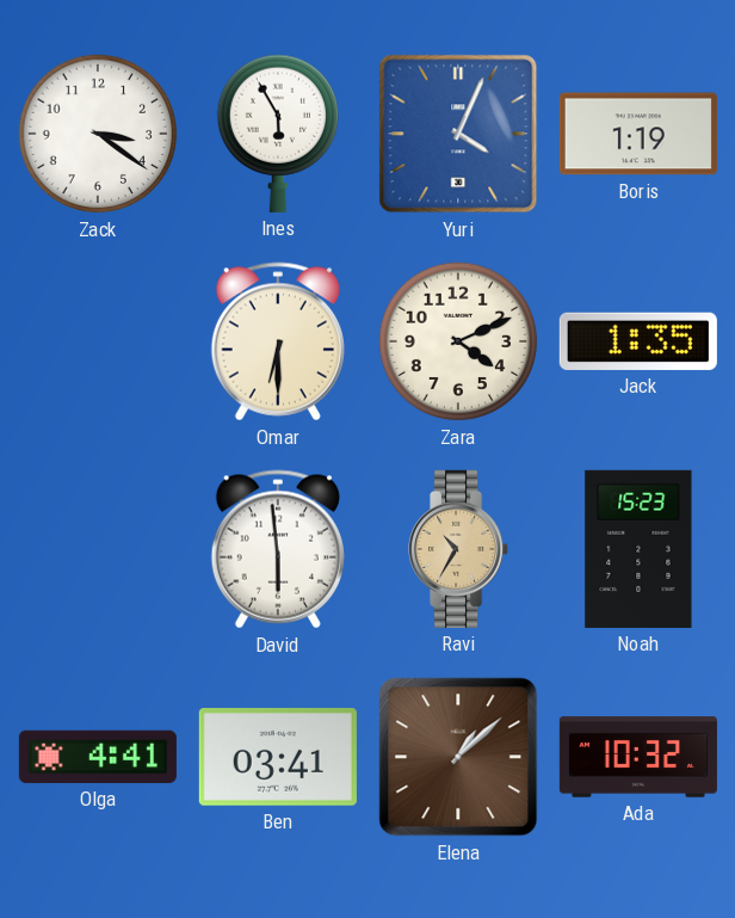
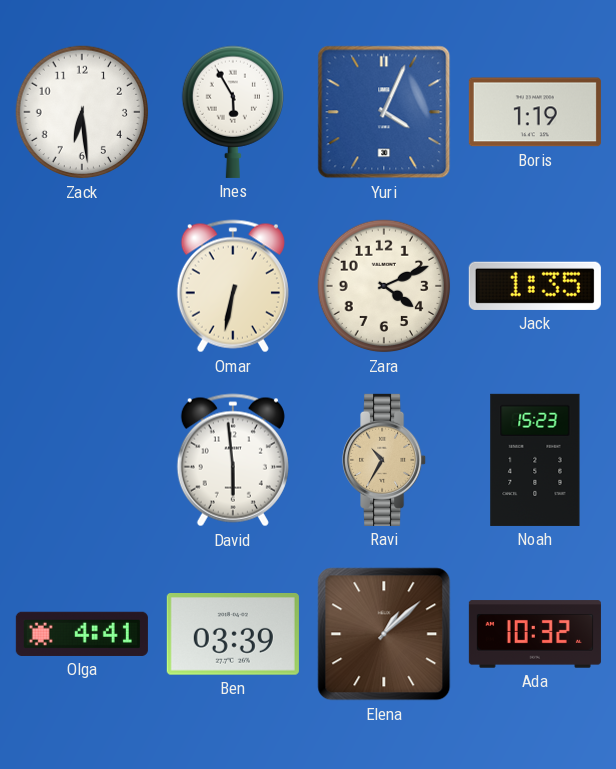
Zack: 3:21 -> 6:29
Omar: 6:30 -> 6:32
Ben: 03:41 -> 03:39
